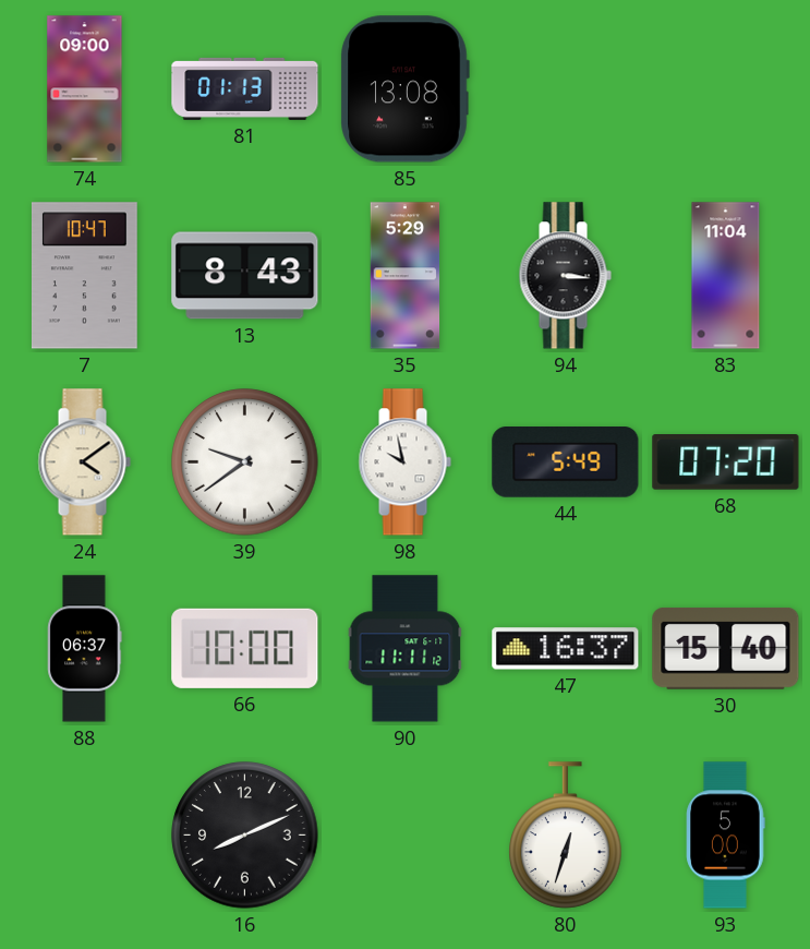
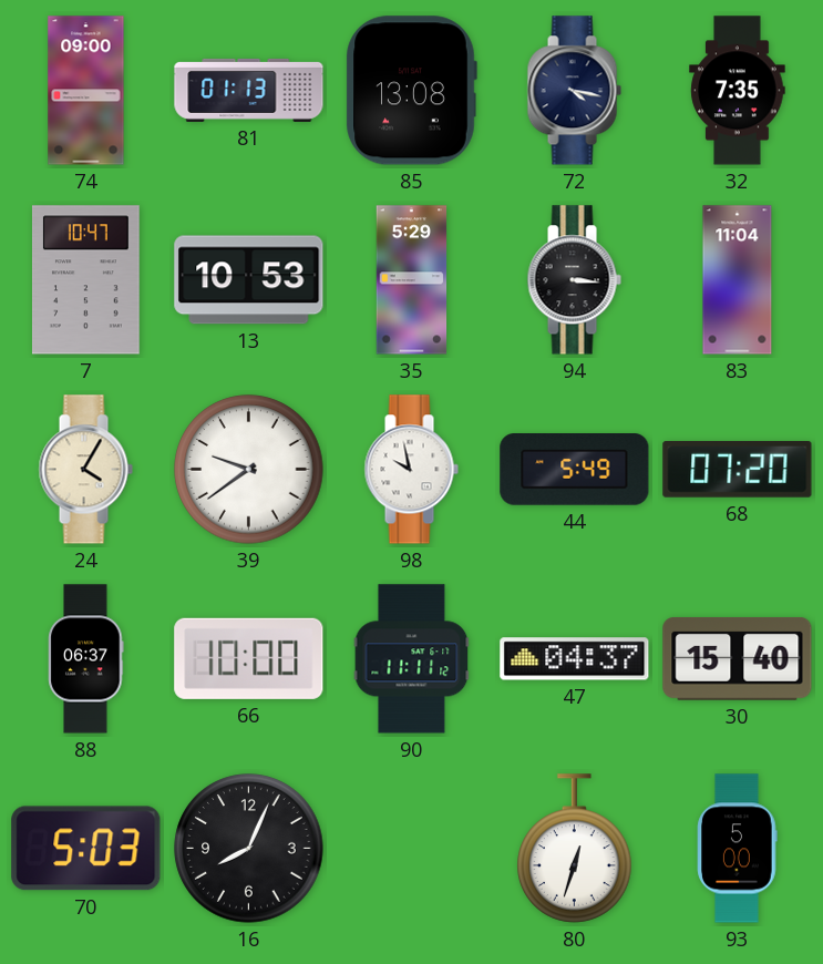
72: none -> 4:17
32: none -> 7:35
13: 8:43 -> 10:53
24: 4:09 -> 4:05
47: 16:37 -> 04:37
70: none -> 5:03
16: 8:11 -> 8:04
